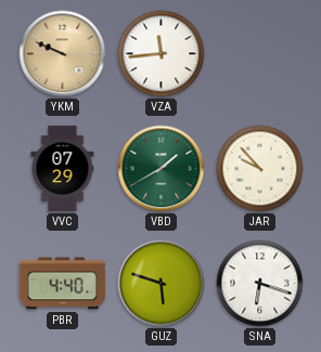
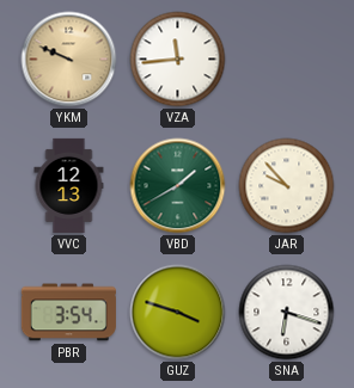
VVC: 07:29 -> 12:13
PBR: 4:40 -> 3:54
GUZ: 5:48 -> 3:48
